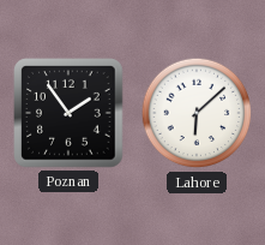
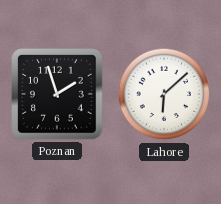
Poznan: 1:54 -> 1:57
